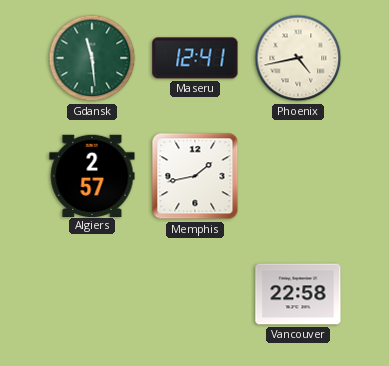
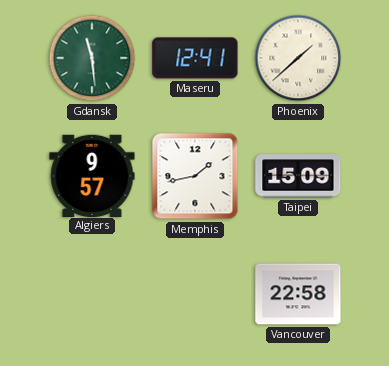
Phoenix: 4:43 -> 1:38
Algiers: 2:57 -> 9:57
Taipei: none -> 15:09
